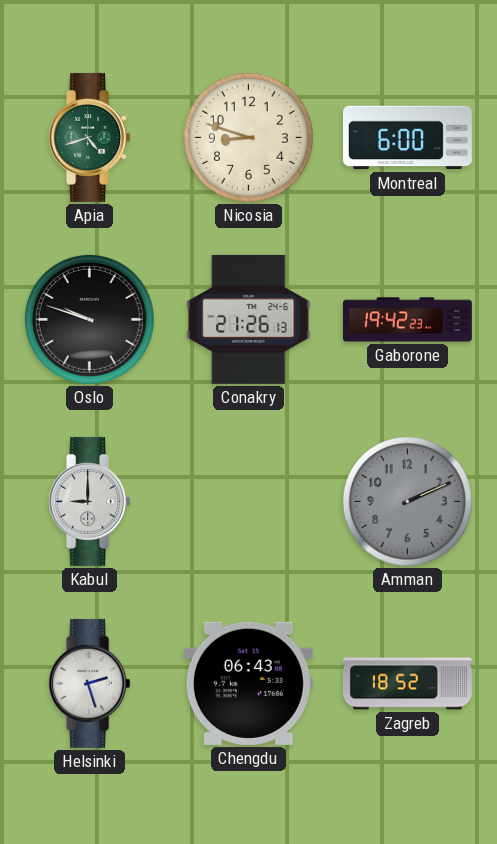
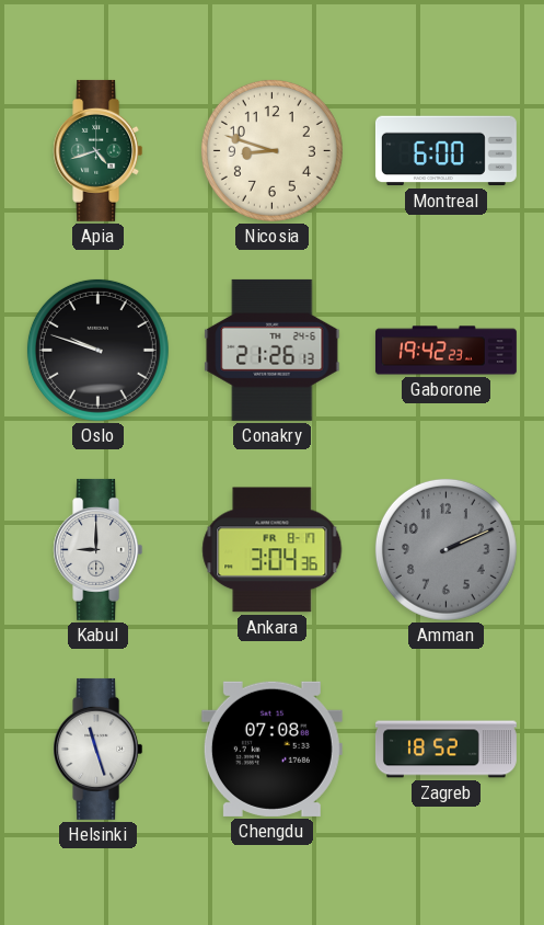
Ankara: none -> 3:04
Helsinki: 2:27 -> 11:27
Chengdu: 06:43 -> 07:08
